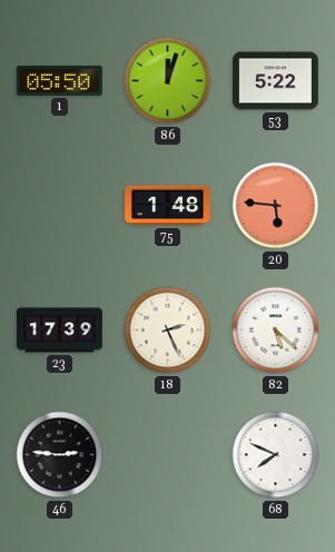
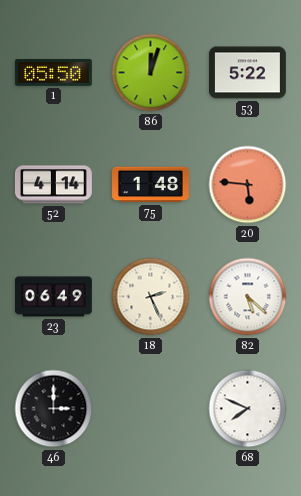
52: none -> 4:14
23: 17:39 -> 06:49
46: 2:46 -> 3:00
